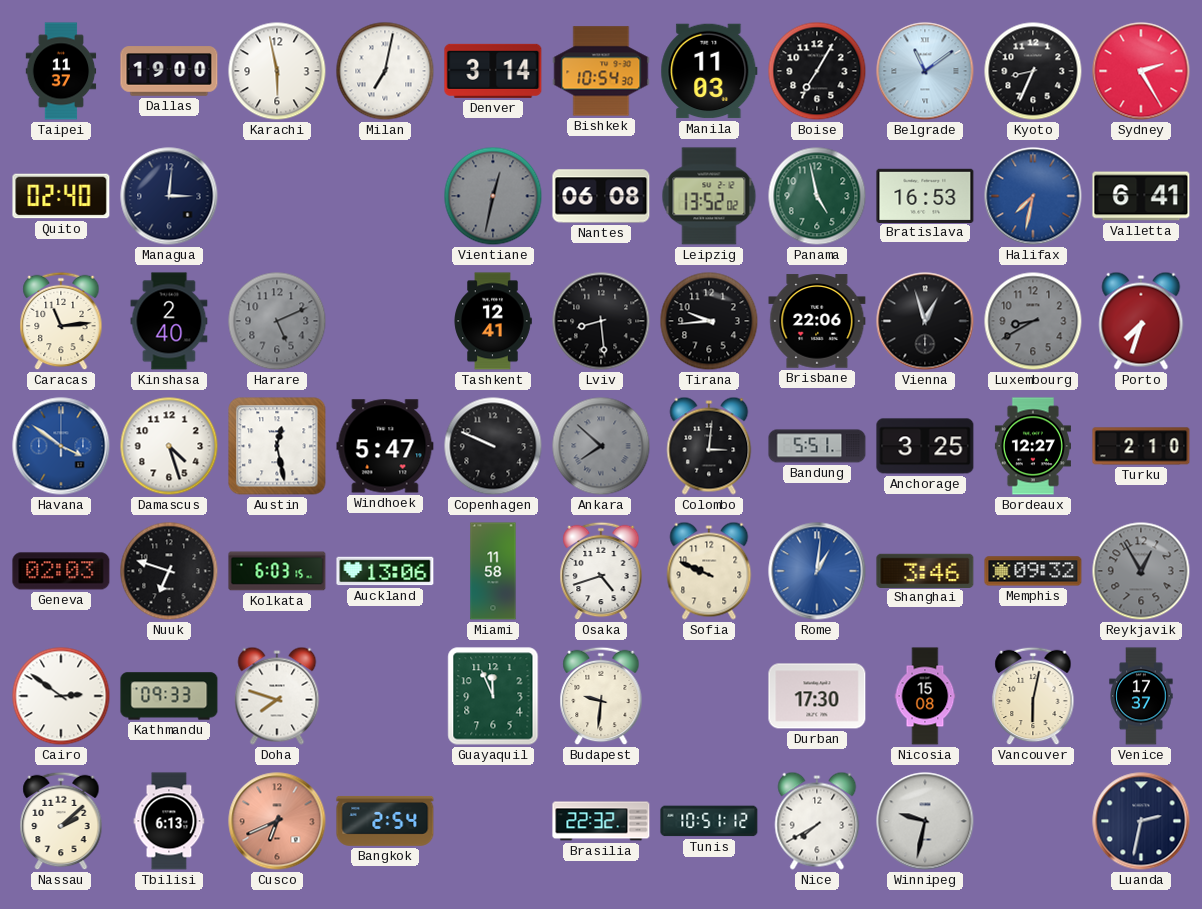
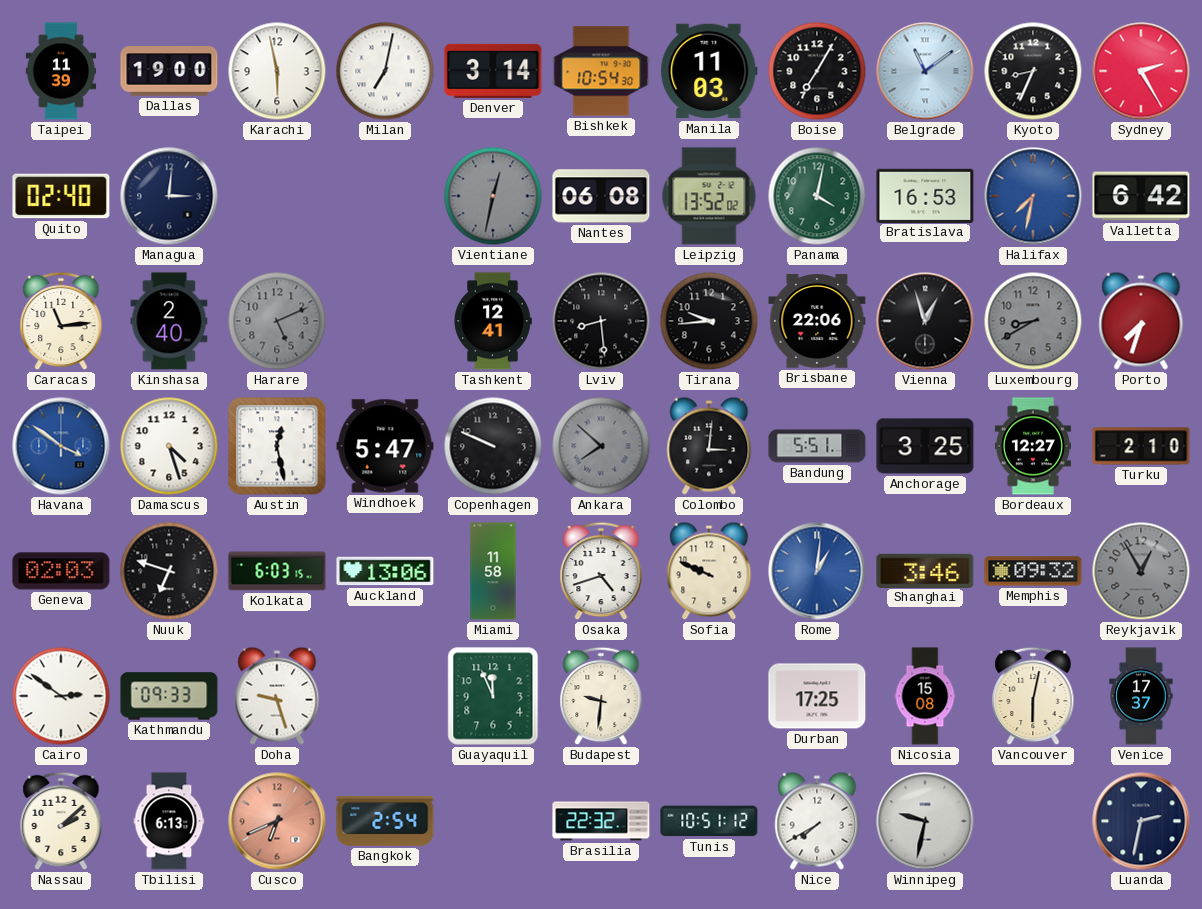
Taipei: 11:37 -> 11:39
Panama: 4:58 -> 4:02
Valletta: 6:41 -> 6:42
Doha: 7:48 -> 9:27
Durban: 17:30 -> 17:25
